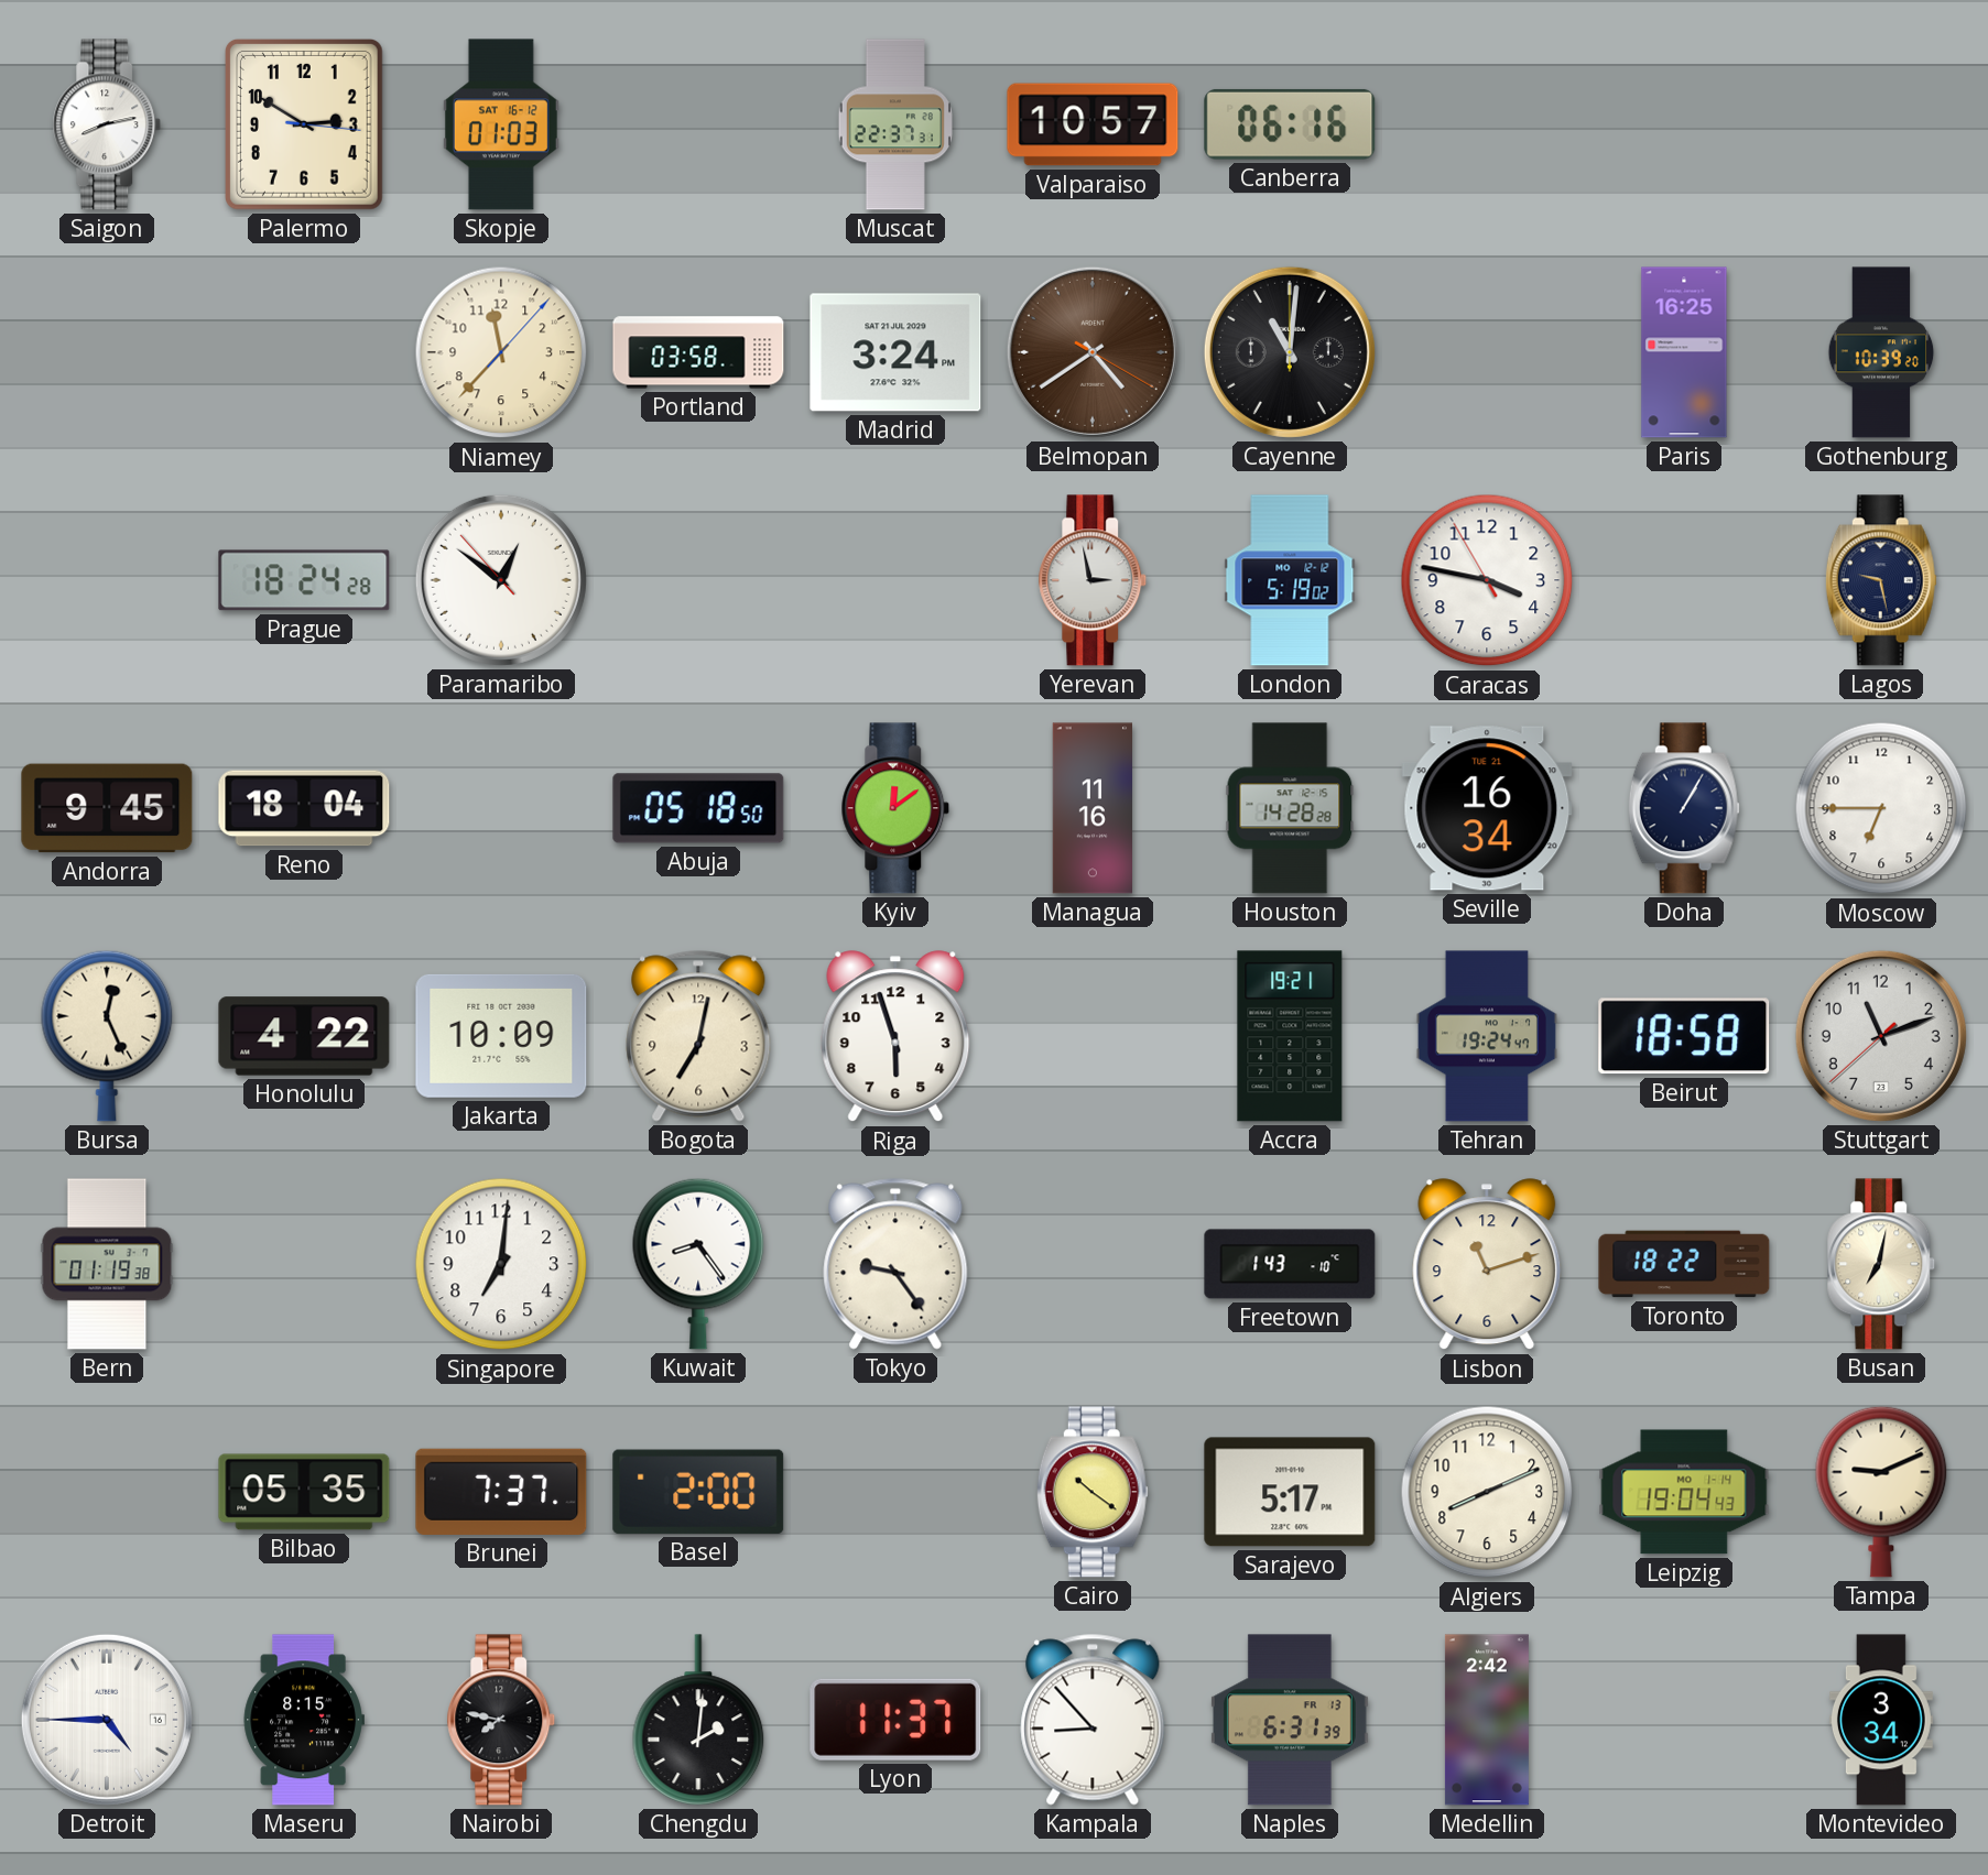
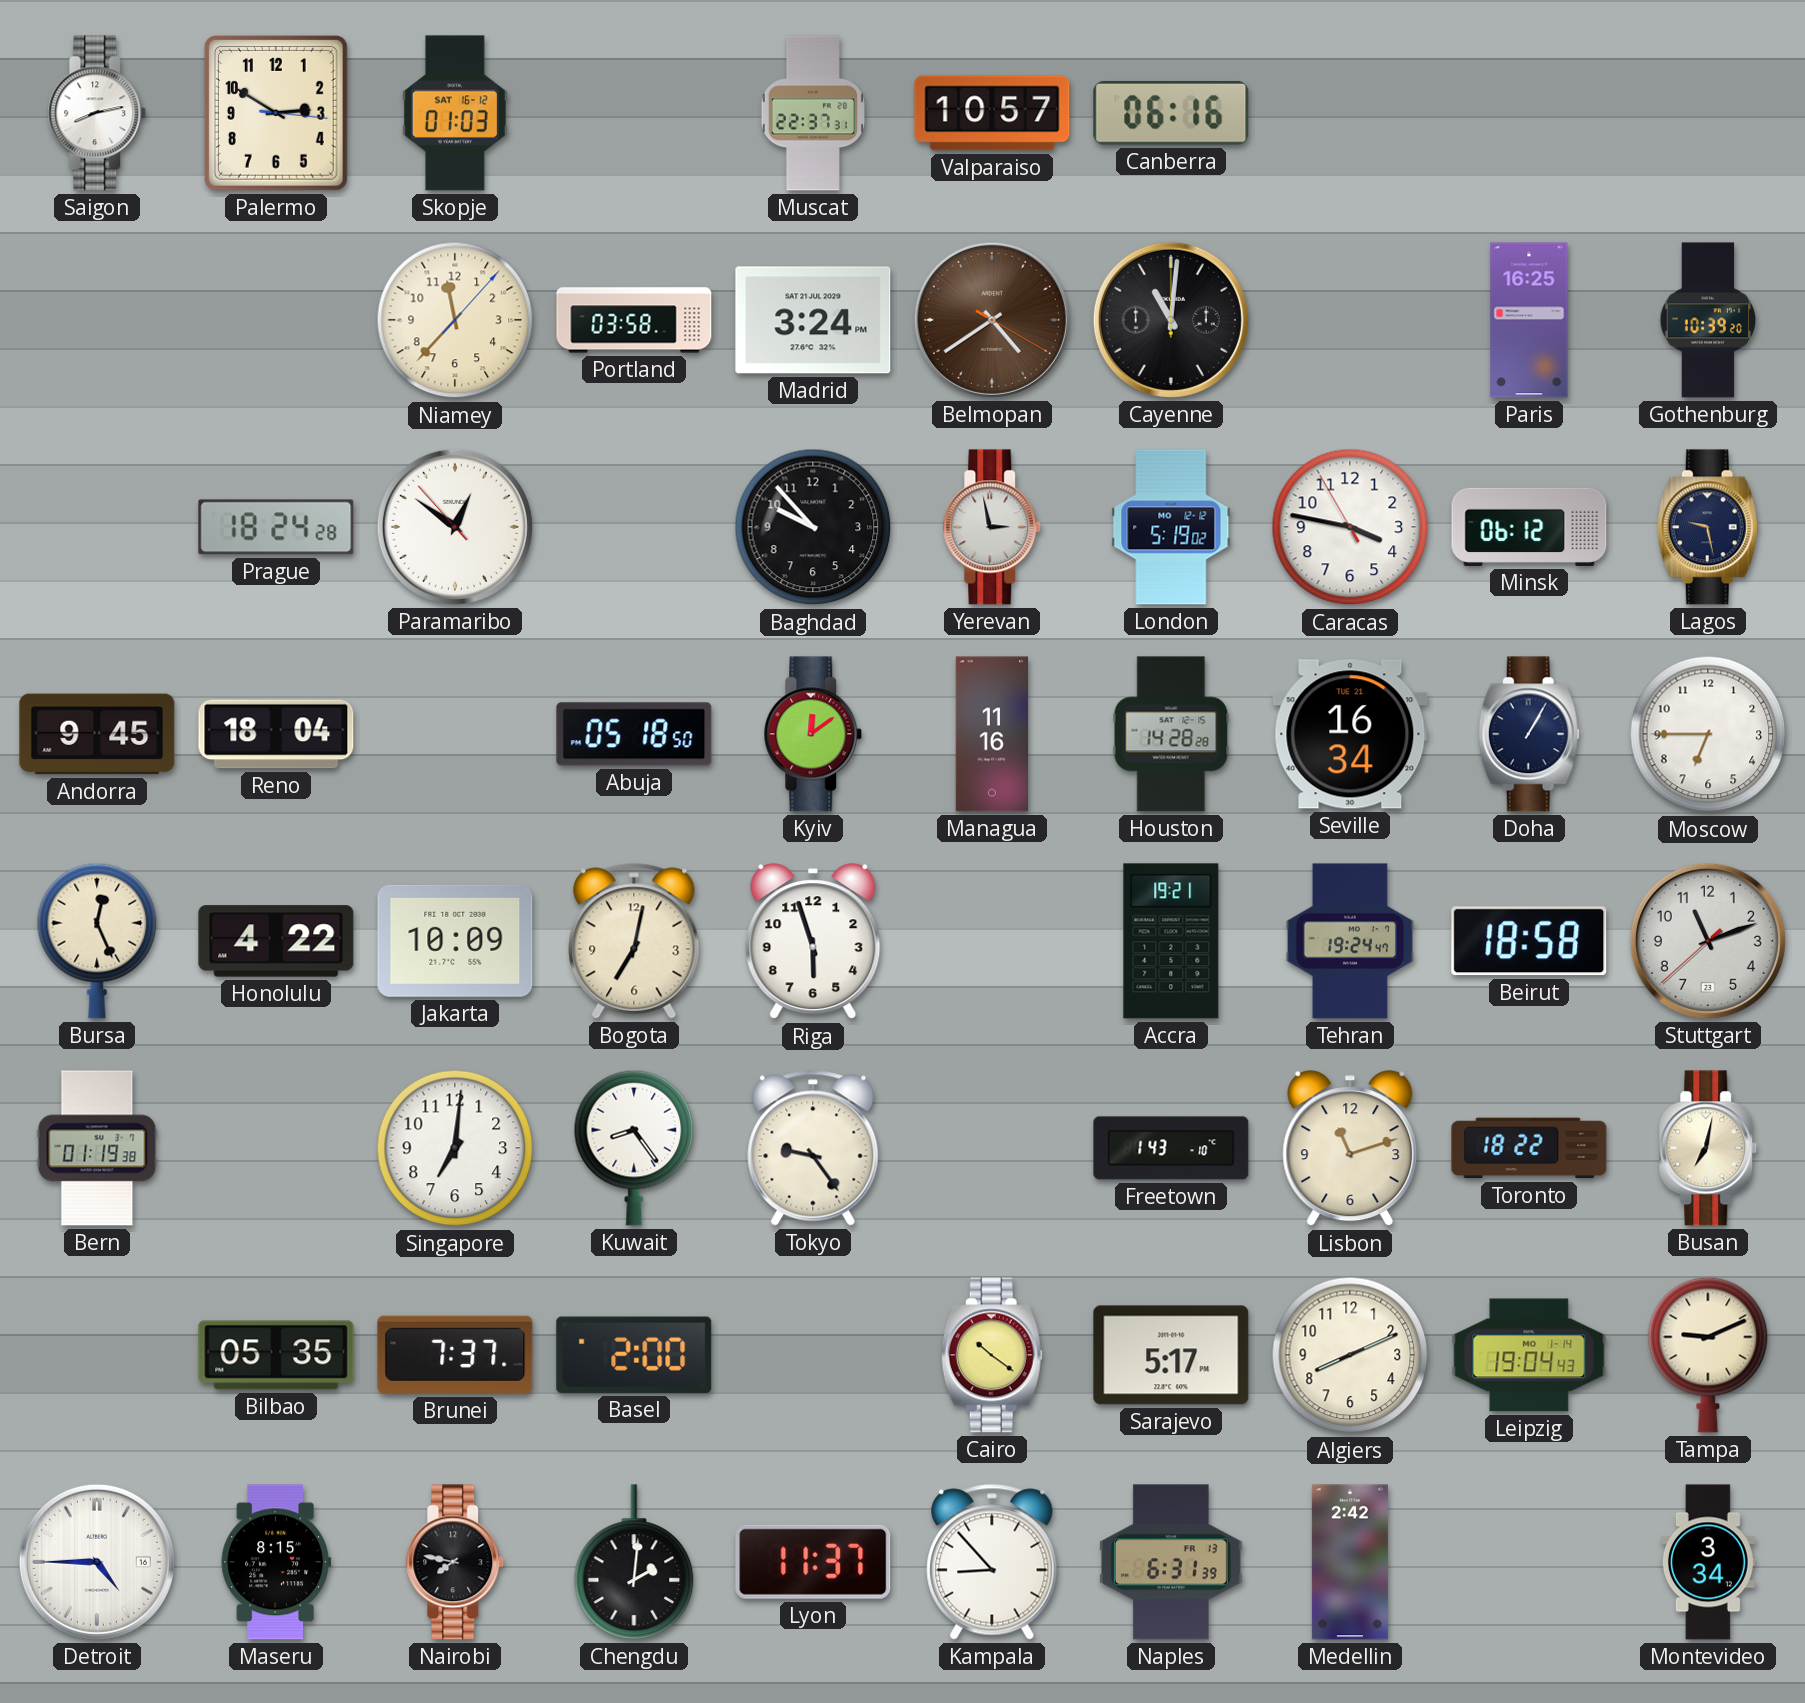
Baghdad: none -> 9:53
Minsk: none -> 06:12
